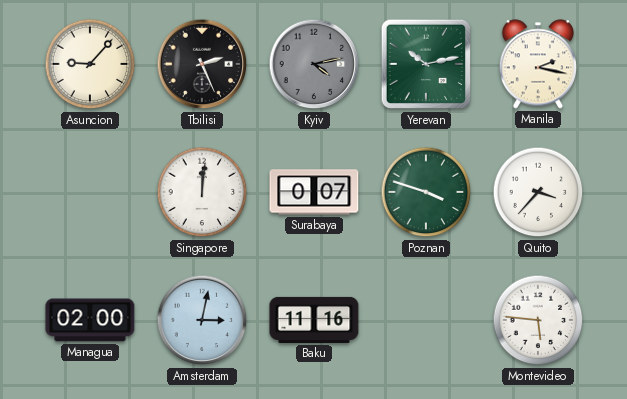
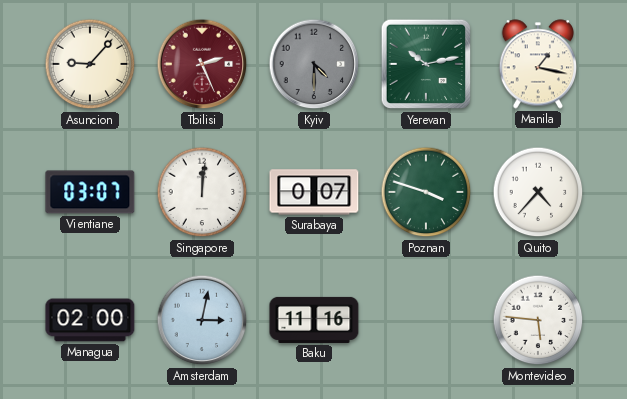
Tbilisi dial: black -> burgundy
Kyiv: 4:13 -> 4:30
Manila: 2:17 -> 1:17
Vientiane: none -> 03:07
Quito: 3:37 -> 4:37
